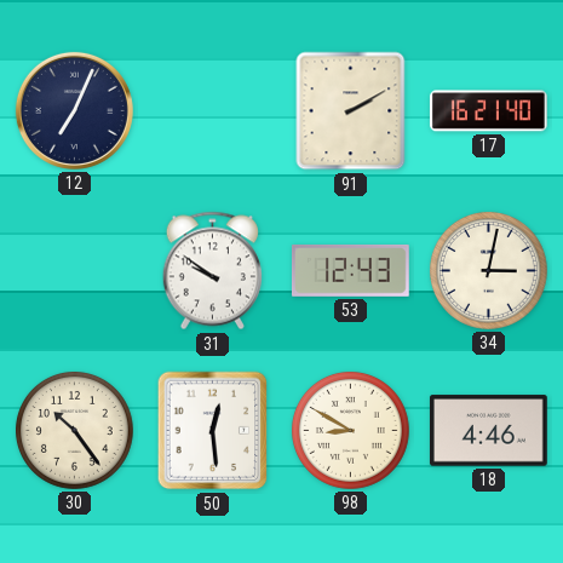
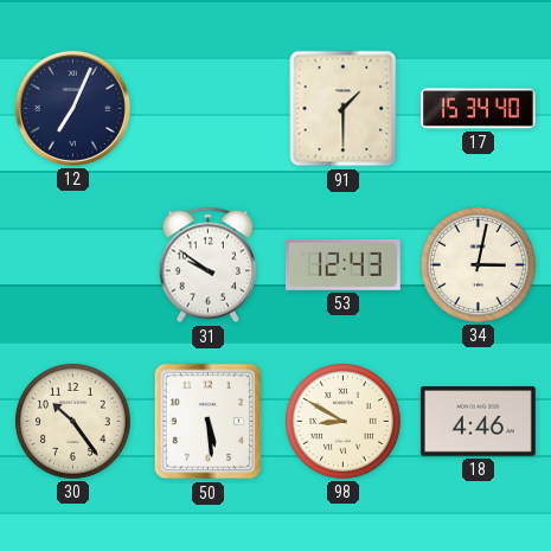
91: 2:10 -> 1:30
17: 16:21 -> 15:34
50: 12:29 -> 5:29
